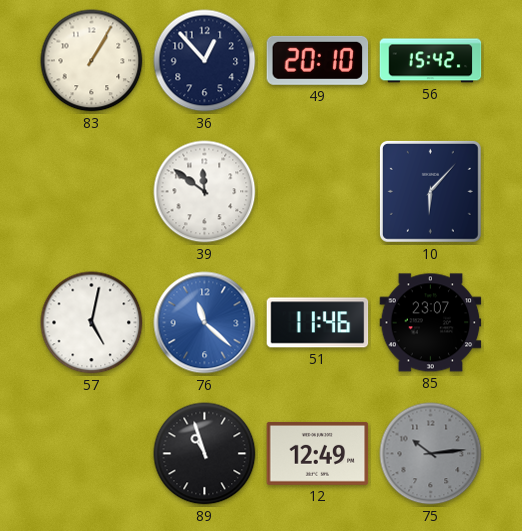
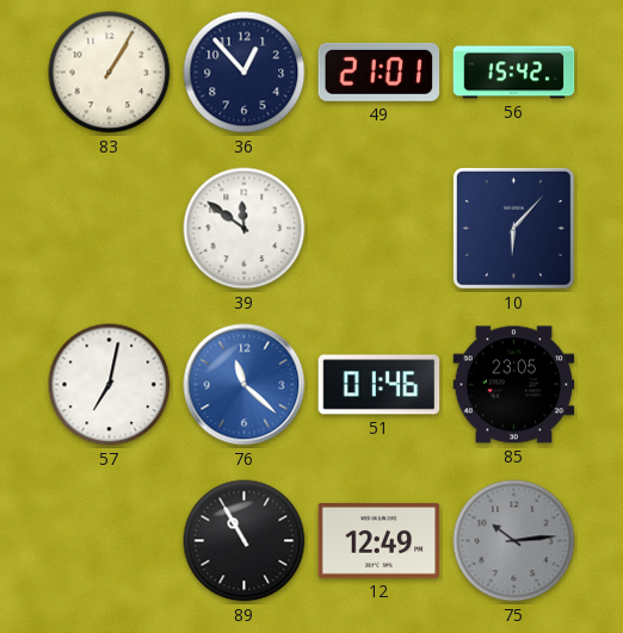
49: 20:10 -> 21:01
57: 5:02 -> 7:02
51: 11:46 -> 01:46
85: 23:07 -> 23:05
89: 10:57 -> 10:55
